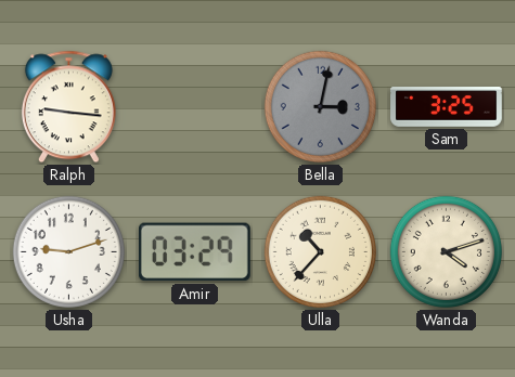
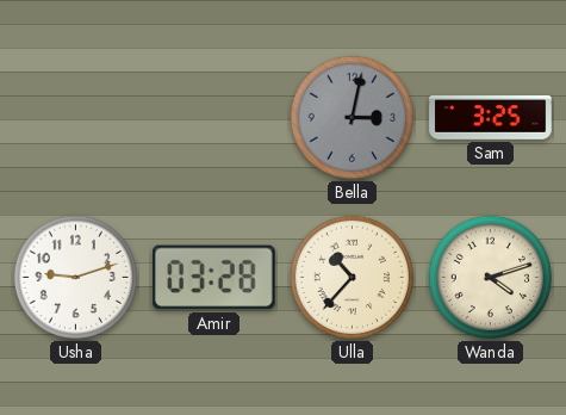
Ralph: 9:16 -> none
Amir: 03:29 -> 03:28
